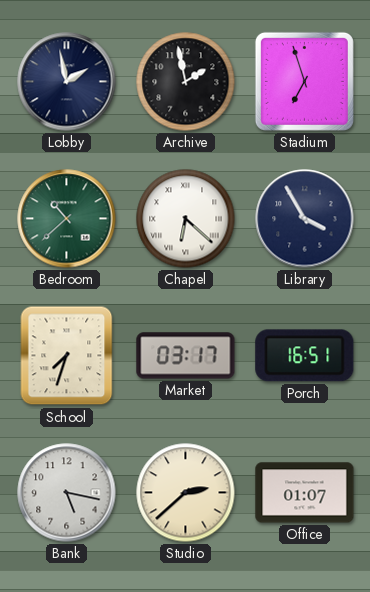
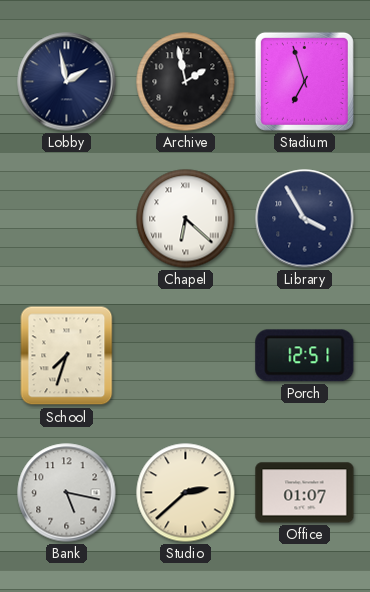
Bedroom: 10:38 -> none
Market: 03:17 -> none
Porch: 16:51 -> 12:51
